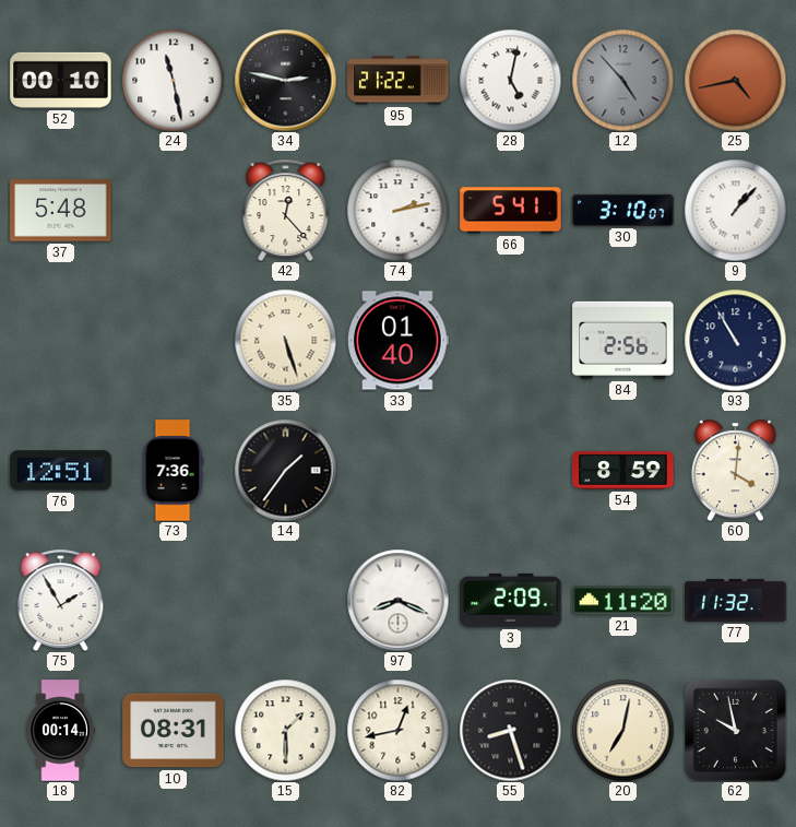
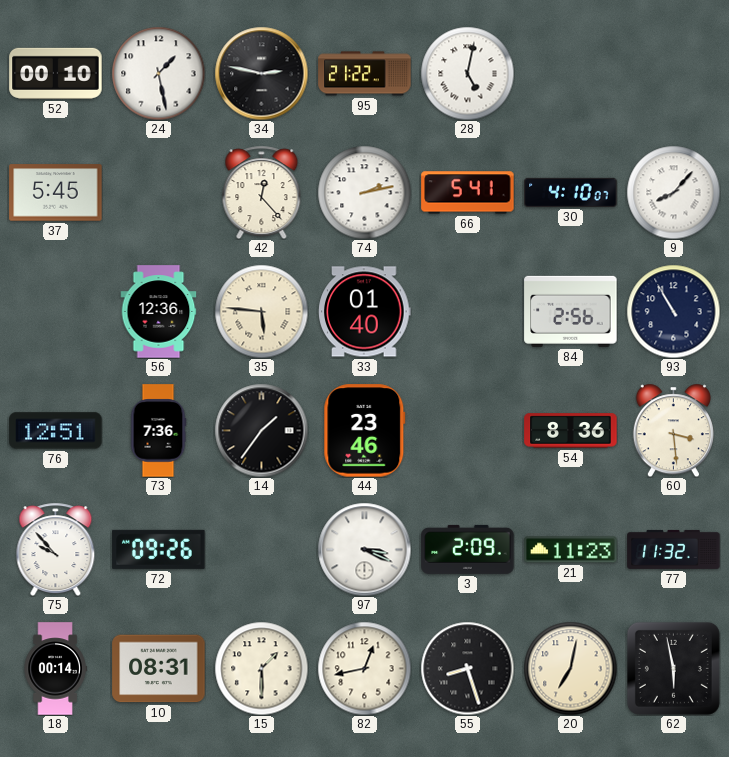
24: 11:28 -> 1:28
12: 4:53 -> none
25: 4:43 -> none
37: 5:48 -> 5:45
30: 3:10 -> 4:10
9: 1:07 -> 8:07
56: none -> 12:36
35: 5:27 -> 5:46
44: none -> 23:46
54: 8:59 -> 8:36
60: 4:01 -> 3:29
75: 1:55 -> 9:53
72: none -> 09:26
97: 8:19 -> 3:19
21: 11:20 -> 11:23
62: 9:58 -> 5:58
